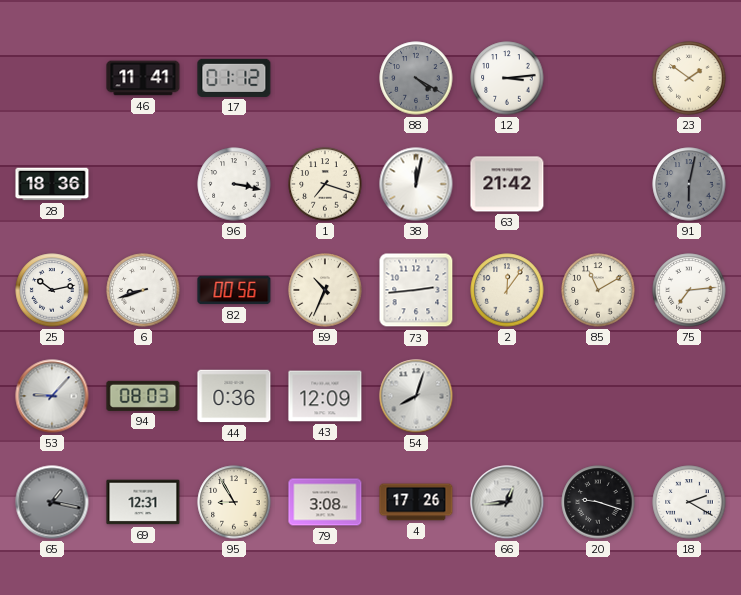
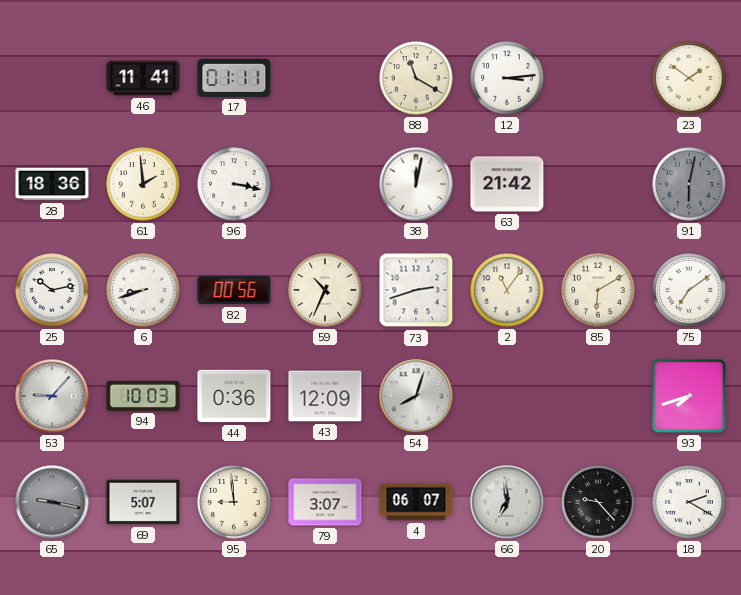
17: 01:12 -> 01:11
88: 4:20 -> 11:20
88 dial: grey -> cream
61: none -> 1:59
1: 7:18 -> none
73: 2:44 -> 2:42
2: 12:06 -> 11:06
85: 11:10 -> 6:10
75: 7:14 -> 7:09
94: 08:03 -> 10:03
93: none -> 7:42
65: 1:17 -> 9:17
69: 12:31 -> 5:07
95: 8:55 -> 8:59
79: 3:08 -> 3:07
4: 17:26 -> 06:07
66: 12:44 -> 6:59
20: 9:18 -> 9:23
